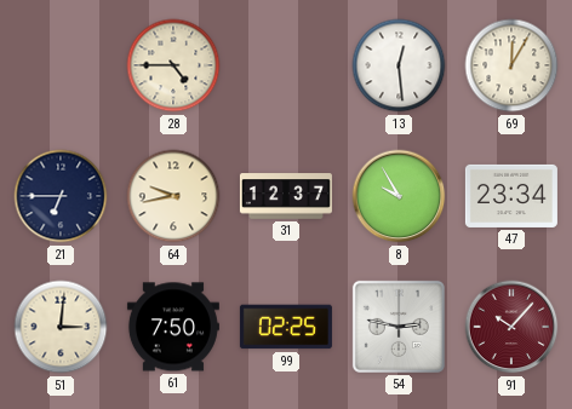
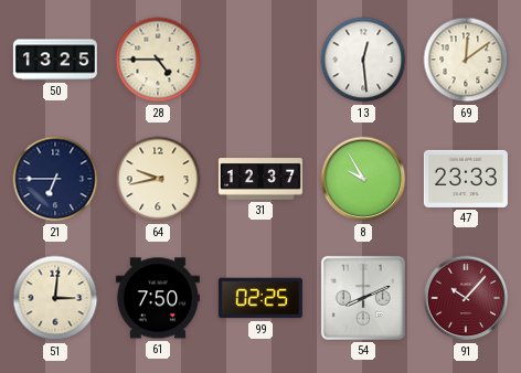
50: none -> 13:25
69: 12:05 -> 12:09
47: 23:34 -> 23:33
54: 2:47 -> 8:11
